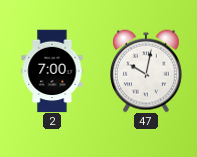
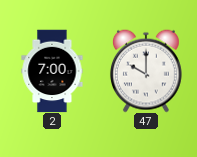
47: 10:02 -> 10:00
